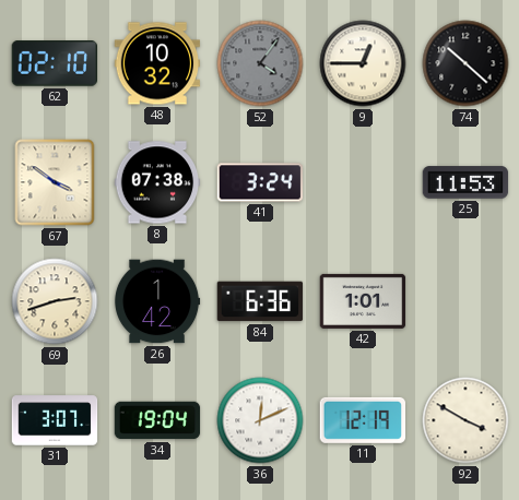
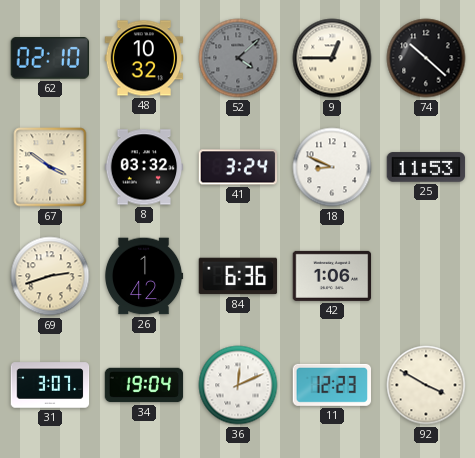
52: 4:06 -> 4:08
8: 07:38 -> 03:32
18: none -> 8:49
42: 1:01 -> 1:06
11: 12:19 -> 12:23
